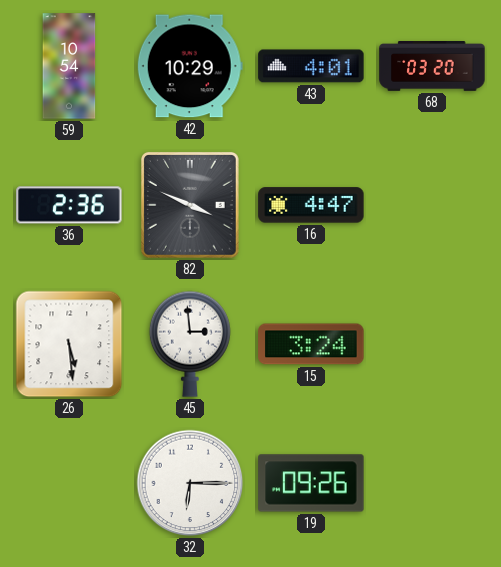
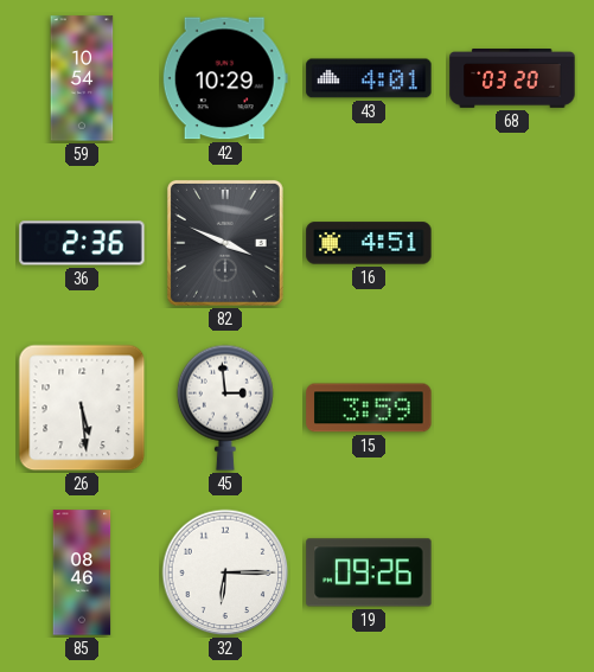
16: 4:47 -> 4:51
15: 3:24 -> 3:59
85: none -> 08:46
